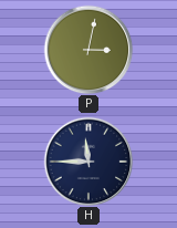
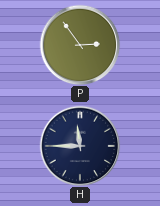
P: 3:02 -> 2:54
